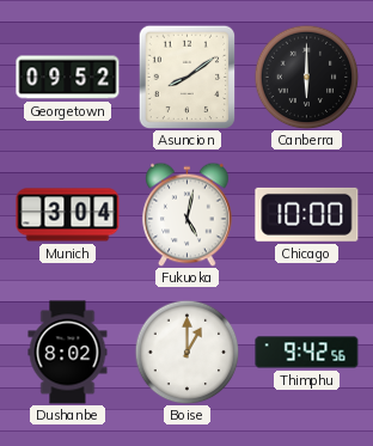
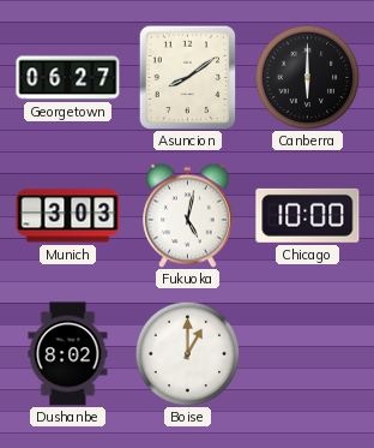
Georgetown: 09:52 -> 06:27
Munich: 3:04 -> 3:03
Thimphu: 9:42 -> none
